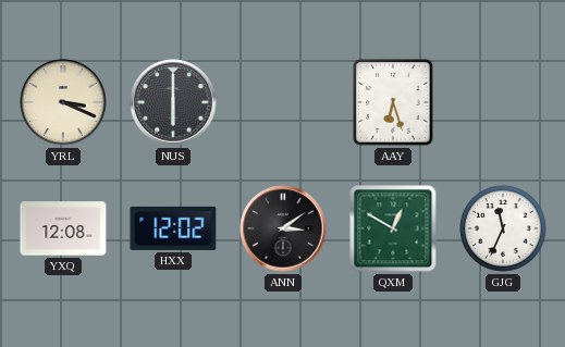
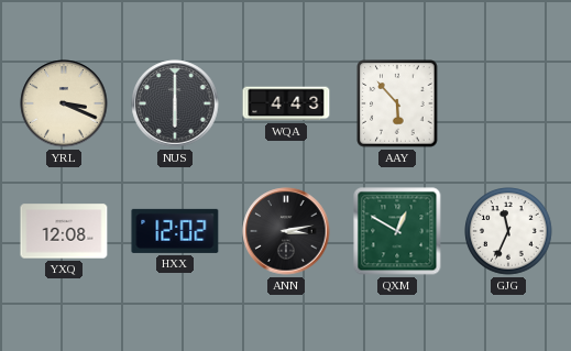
WQA: none -> 4:43
AAY: 6:27 -> 5:53
ANN: 3:09 -> 3:13
